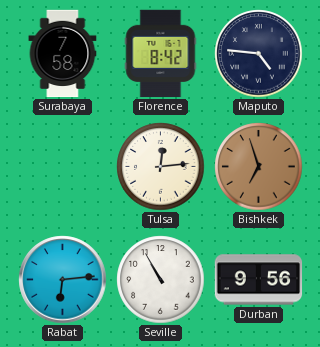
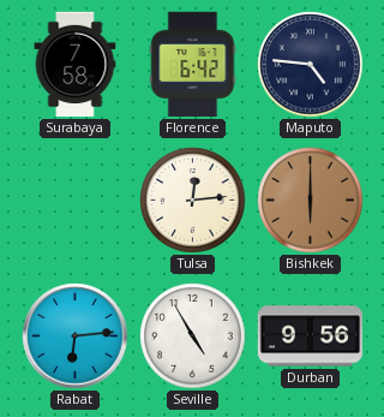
Florence: 8:42 -> 6:42
Bishkek: 6:57 -> 6:00
Seville: 10:55 -> 4:55
